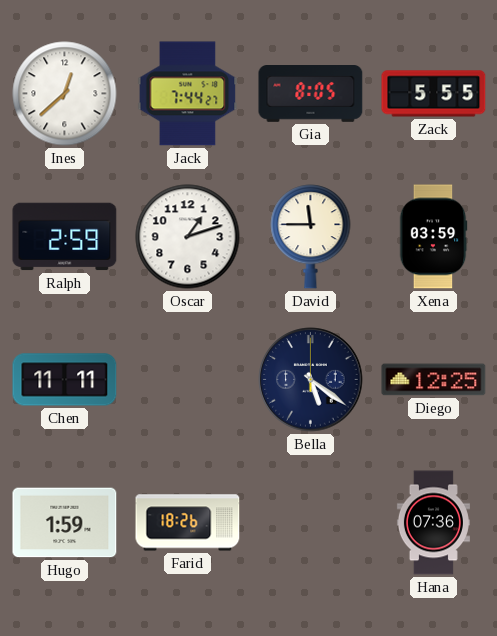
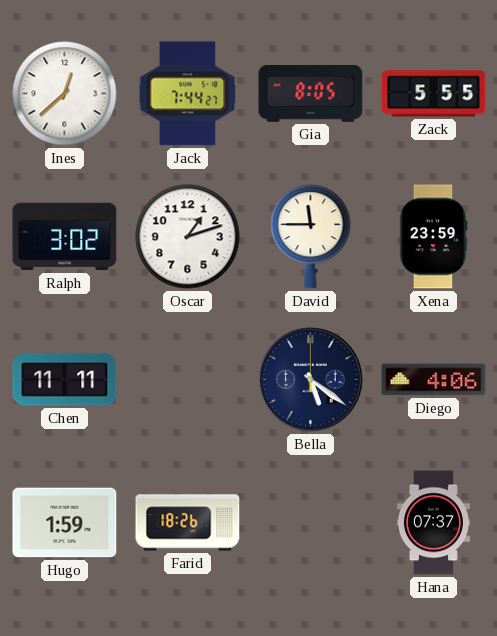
Ralph: 2:59 -> 3:02
Xena: 03:59 -> 23:59
Diego: 12:25 -> 4:06
Hana: 07:36 -> 07:37
